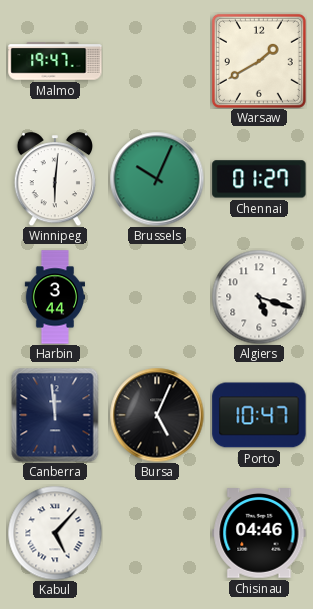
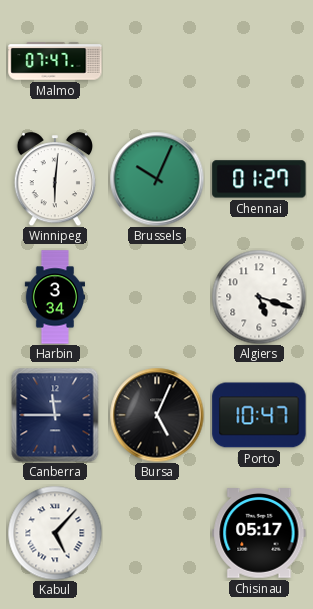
Malmo: 19:47 -> 07:47
Warsaw: 1:40 -> none
Harbin: 3:44 -> 3:34
Canberra: 11:59 -> 11:45
Chisinau: 04:46 -> 05:17
